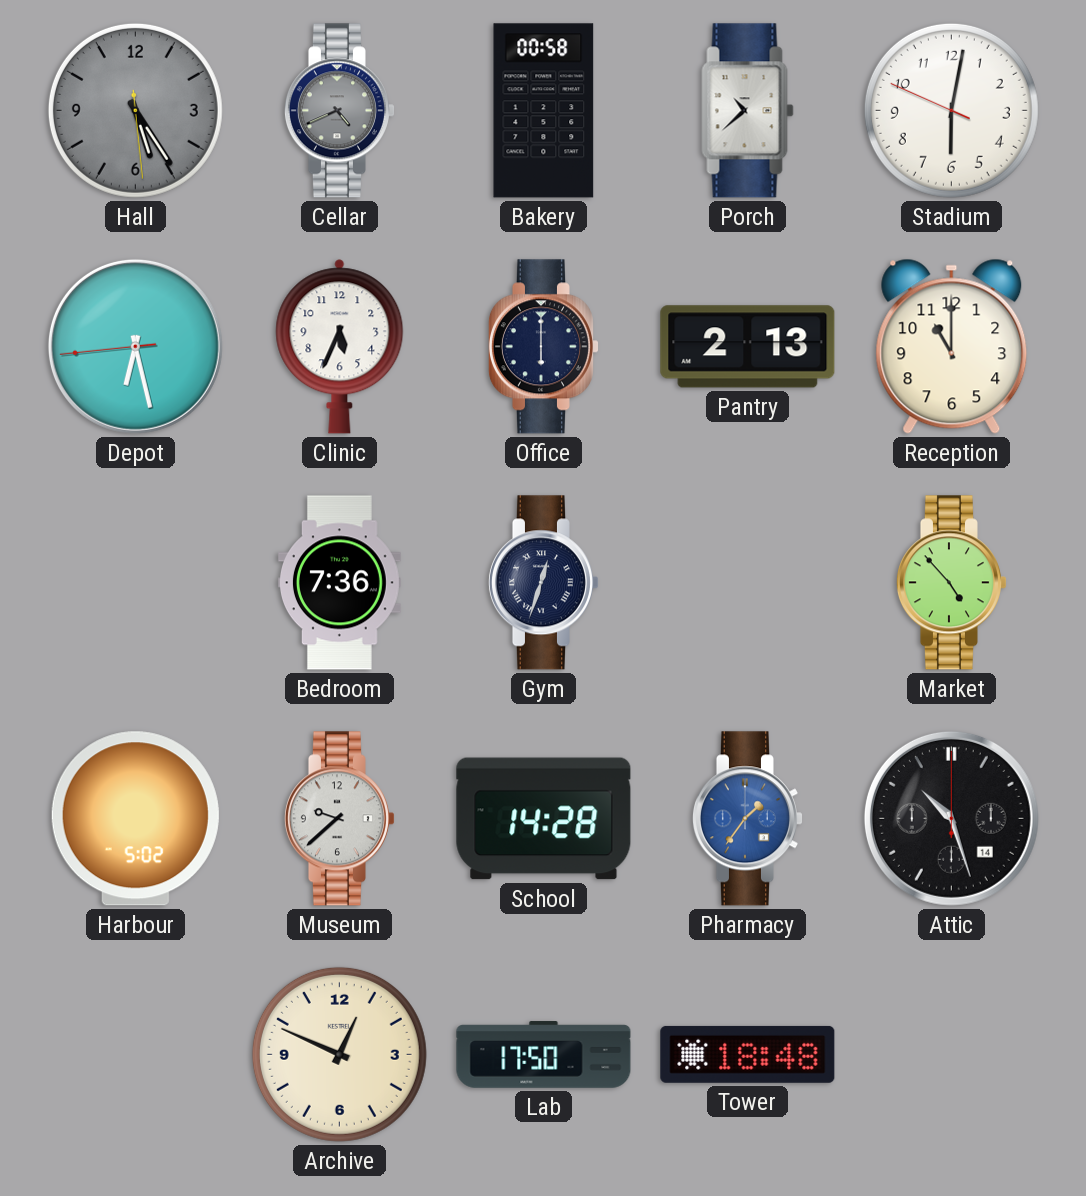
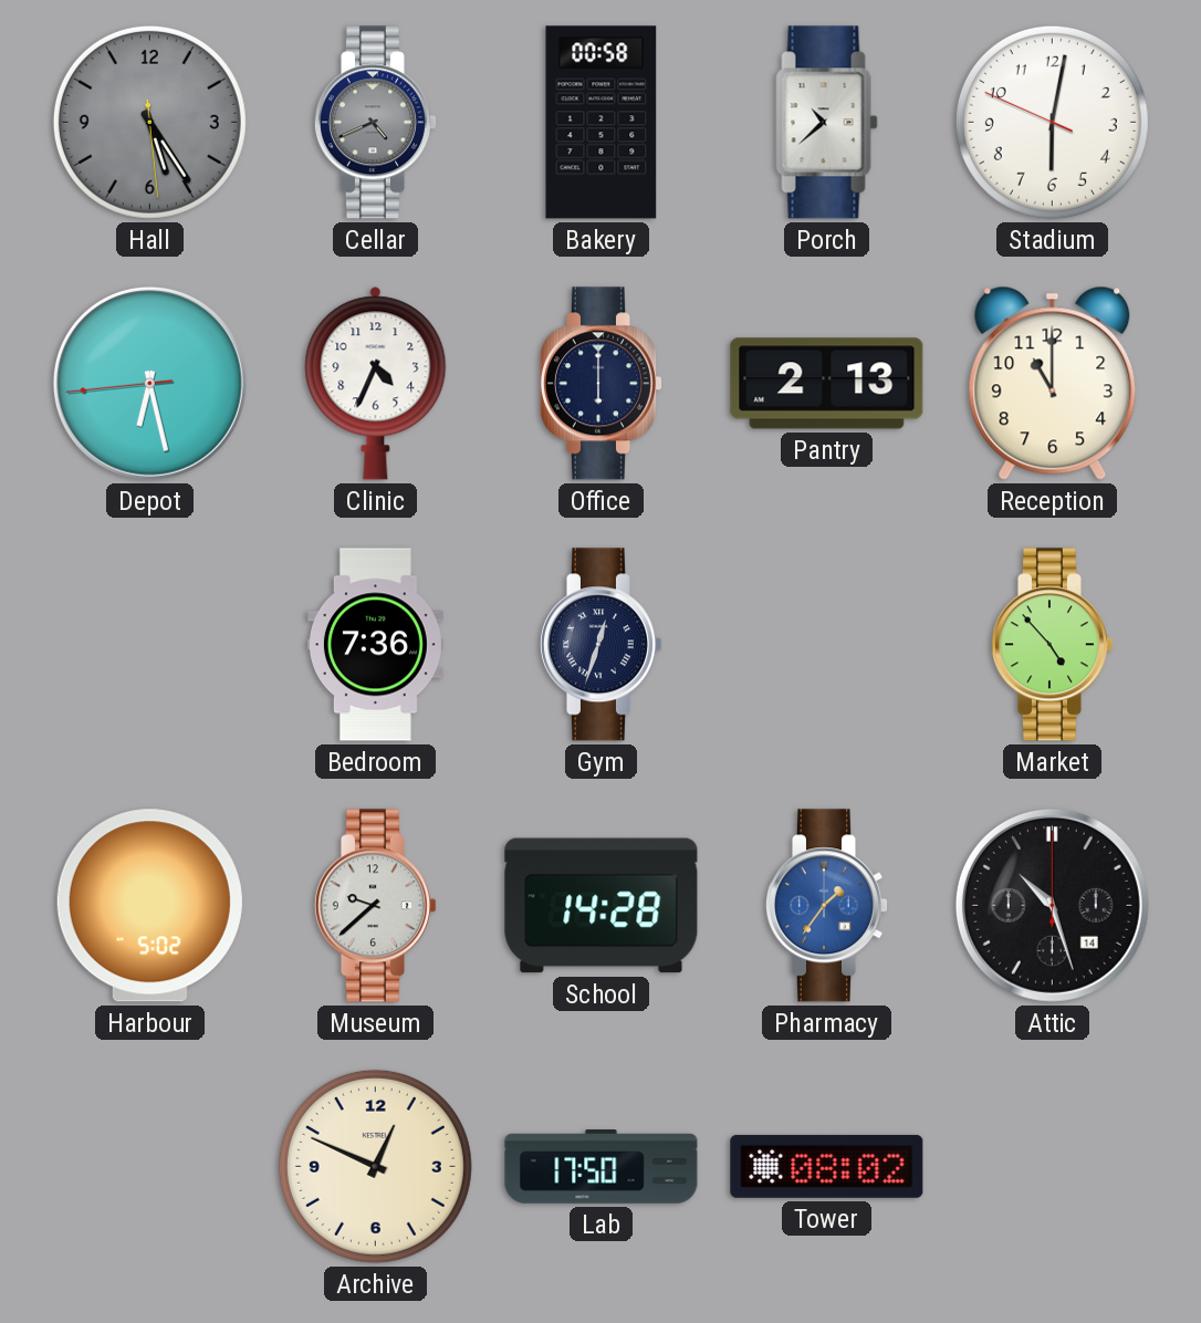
Clinic: 5:34 -> 4:34
Tower: 18:48 -> 08:02
